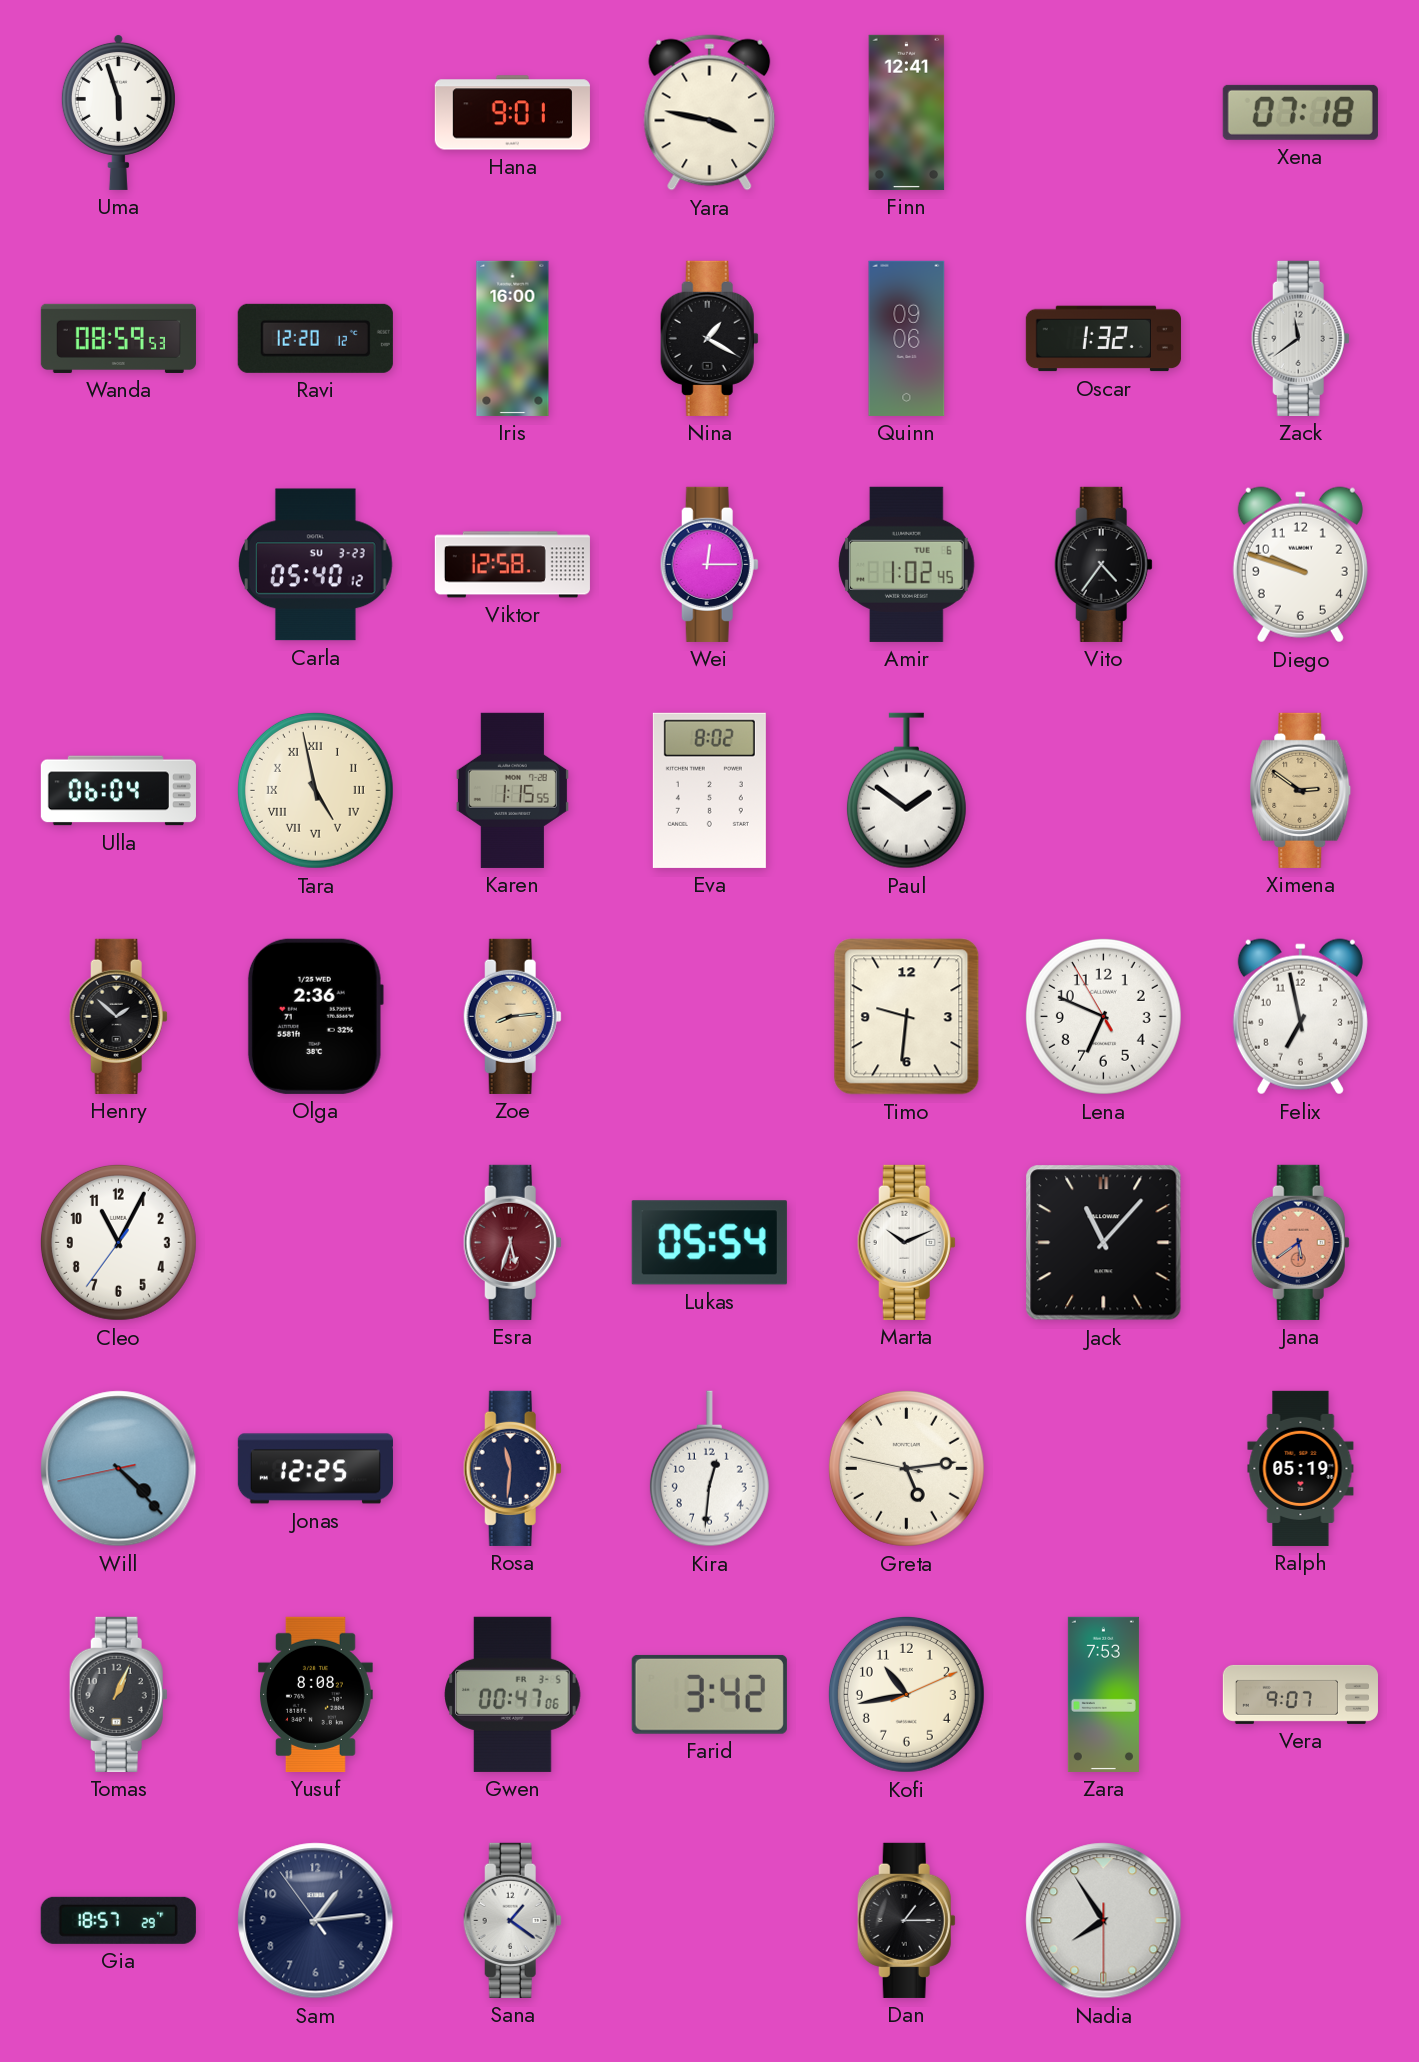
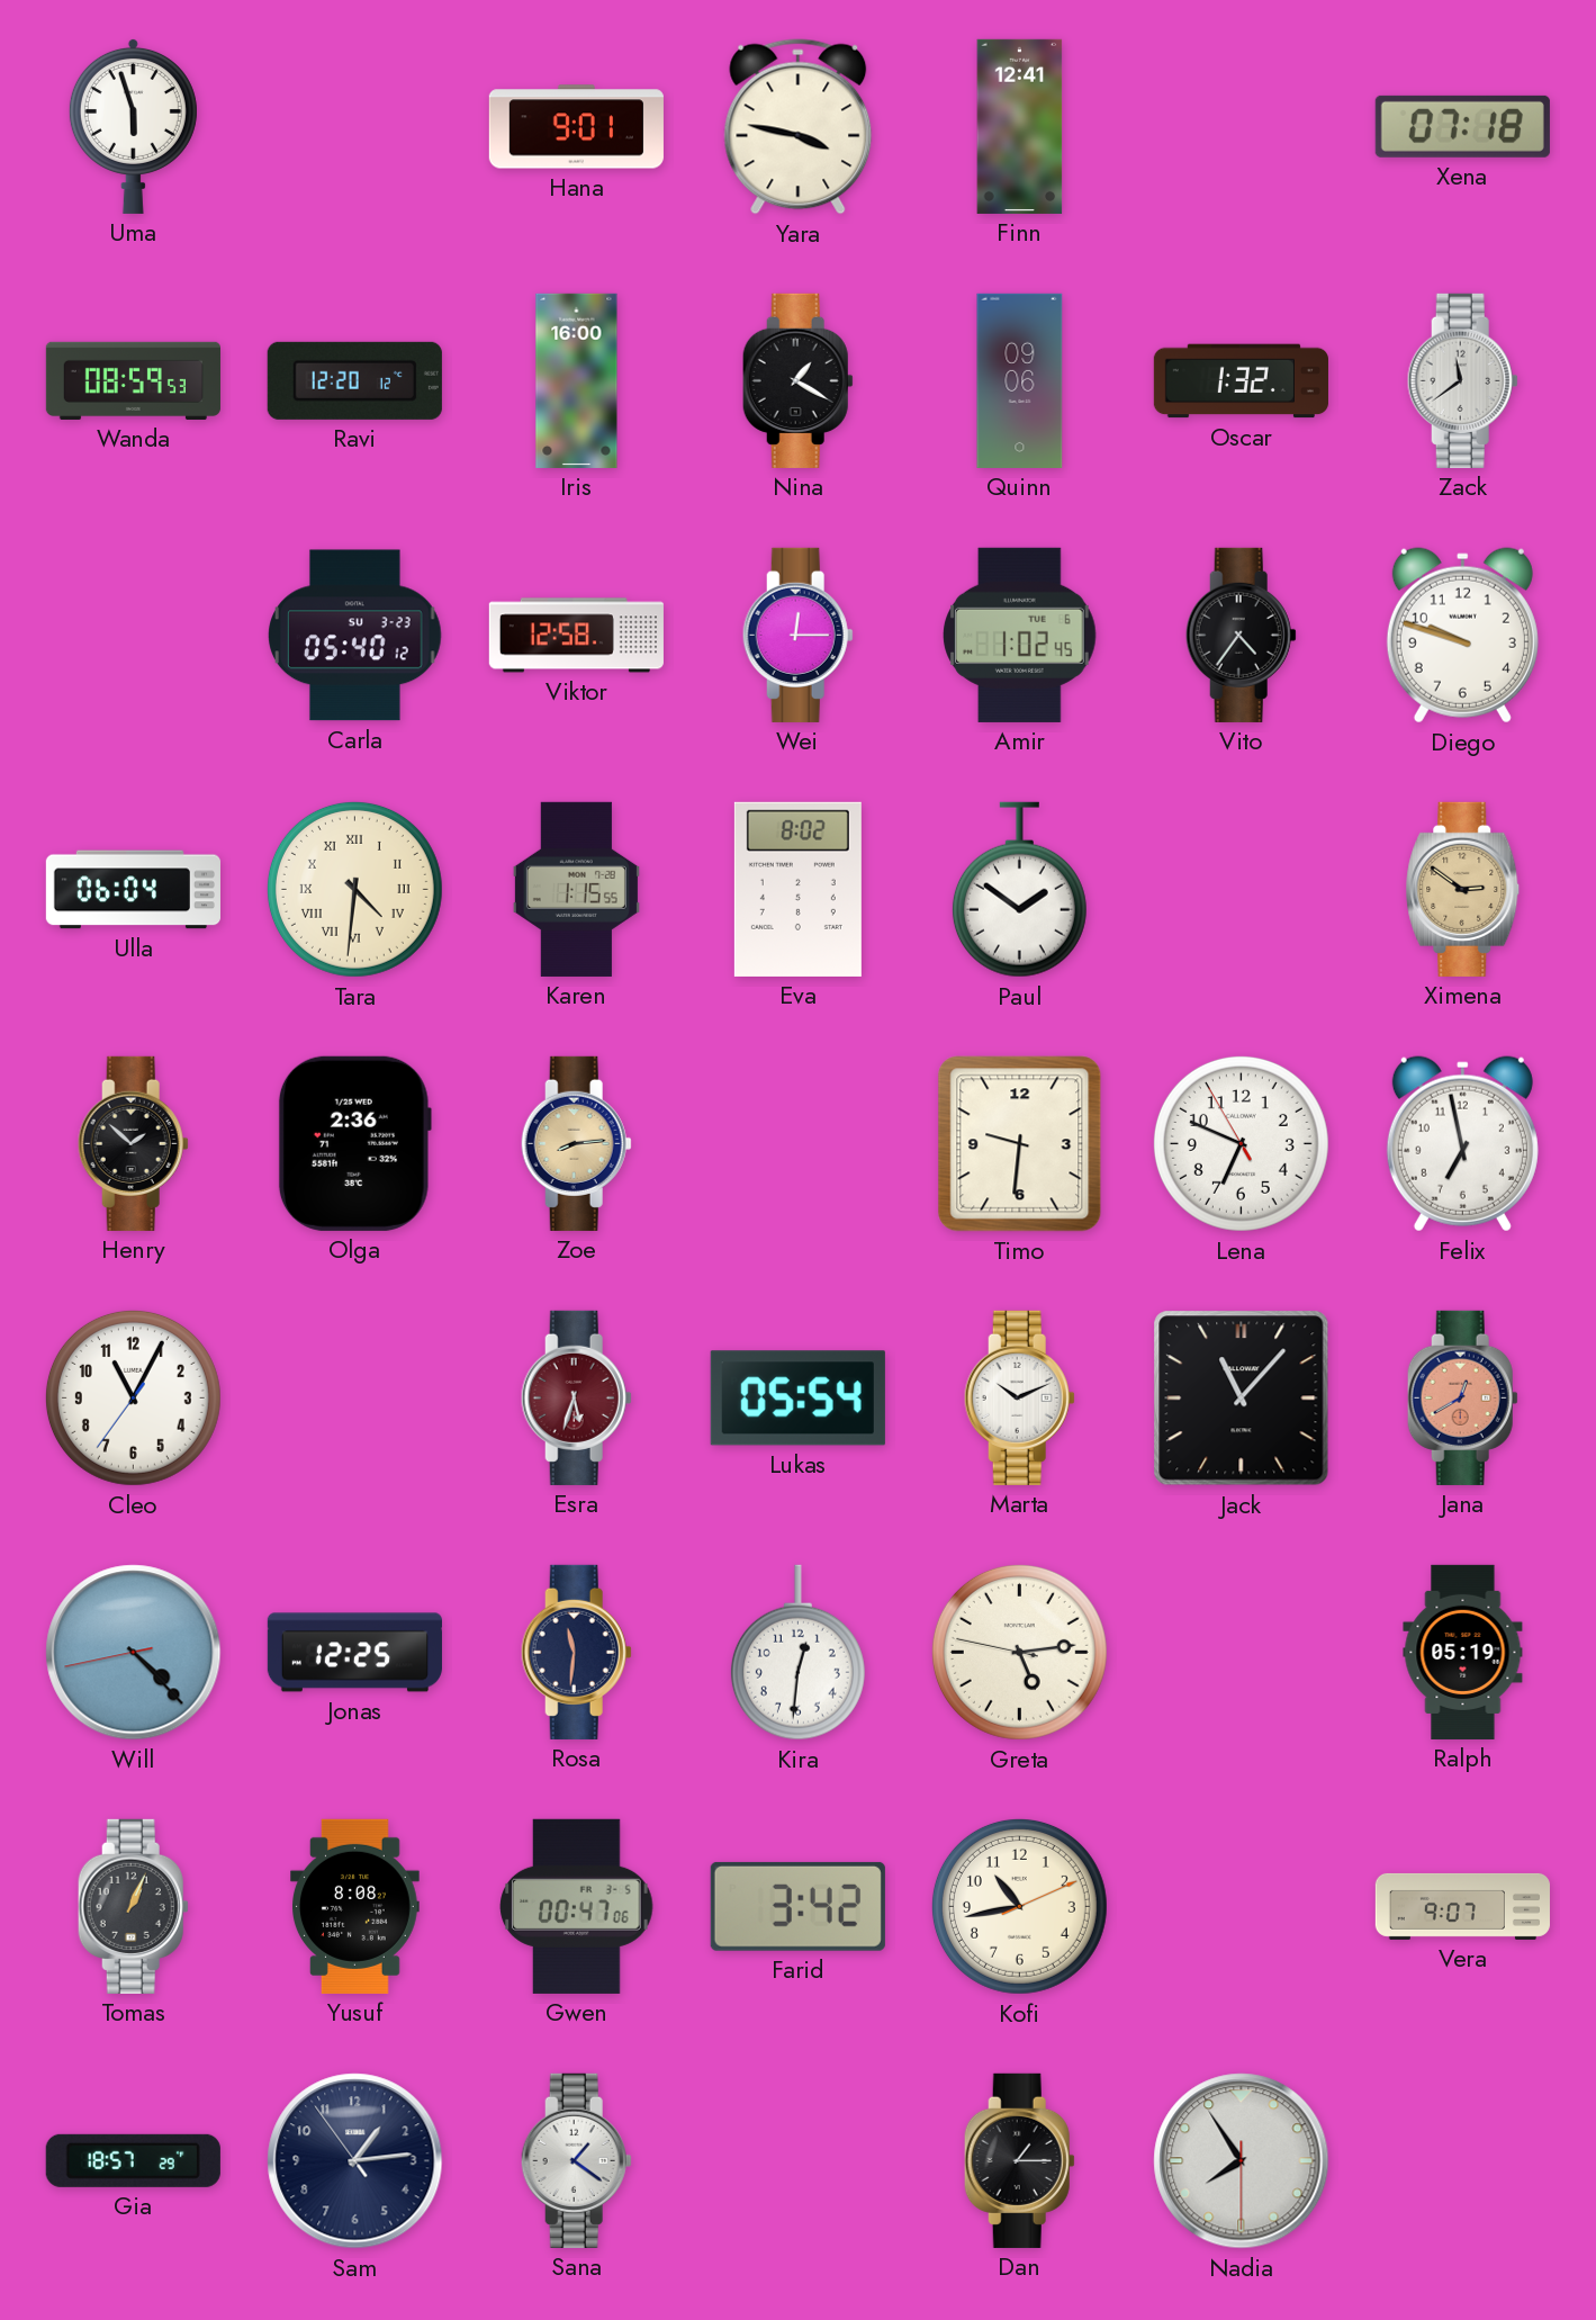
Tara: 4:58 -> 4:31
Jana: 5:39 -> 12:40
Zara: 7:53 -> none
